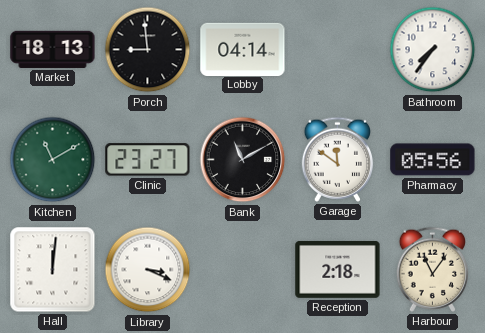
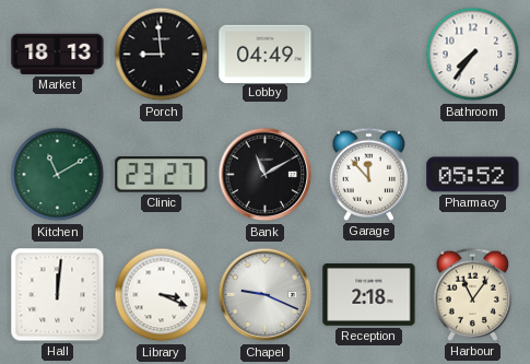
Lobby: 04:14 -> 04:49
Garage: 11:51 -> 11:53
Pharmacy: 05:56 -> 05:52
Chapel: none -> 9:19
